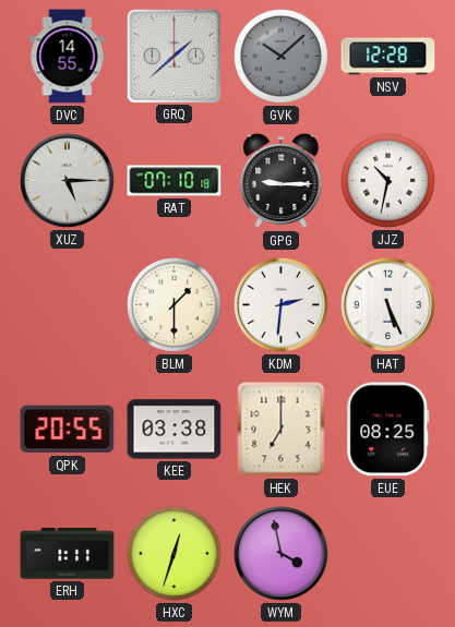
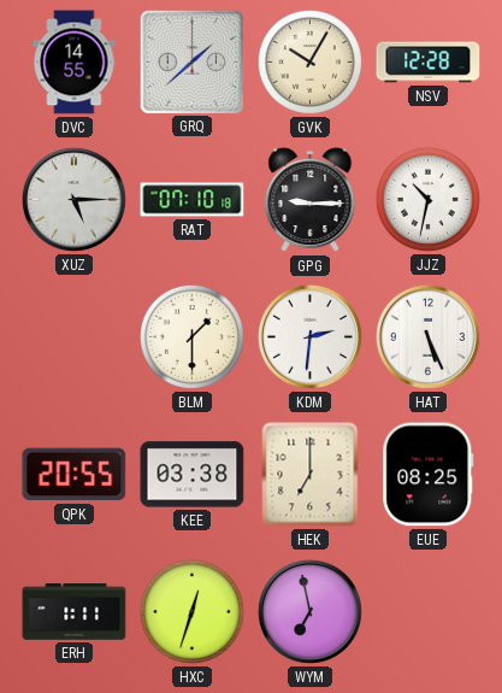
GVK: 10:08 -> 10:05
GVK dial: grey -> cream
WYM: 3:58 -> 6:58
